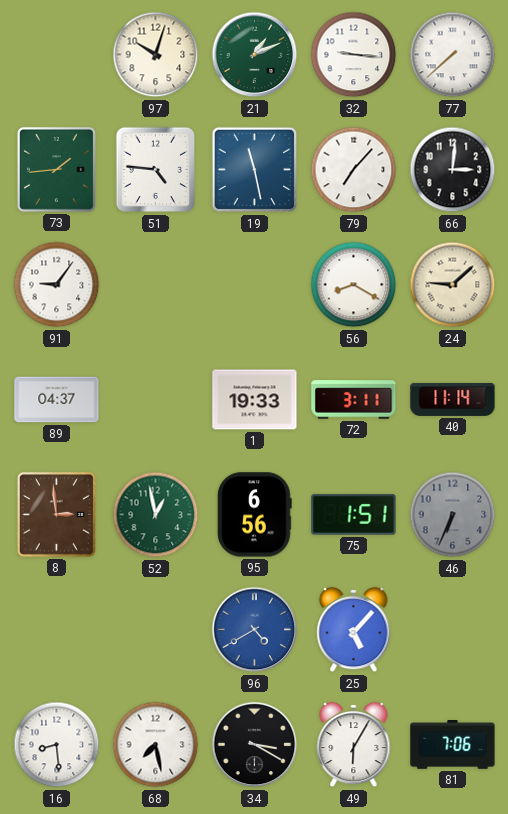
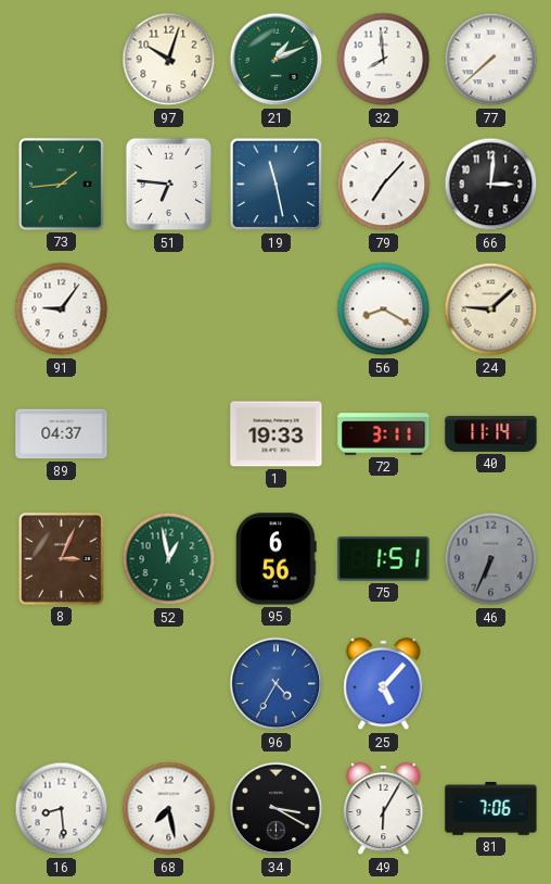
32: 9:16 -> 7:59
51: 4:46 -> 6:46
8: 2:59 -> 3:04
96: 4:40 -> 4:35
